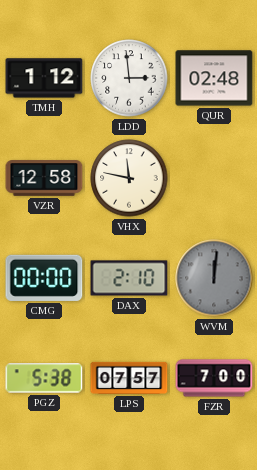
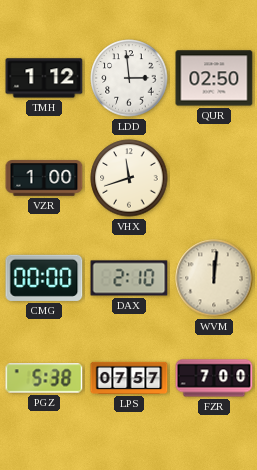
QUR: 02:48 -> 02:50
VZR: 12:58 -> 1:00
VHX: 11:47 -> 11:42
WVM dial: grey -> cream
